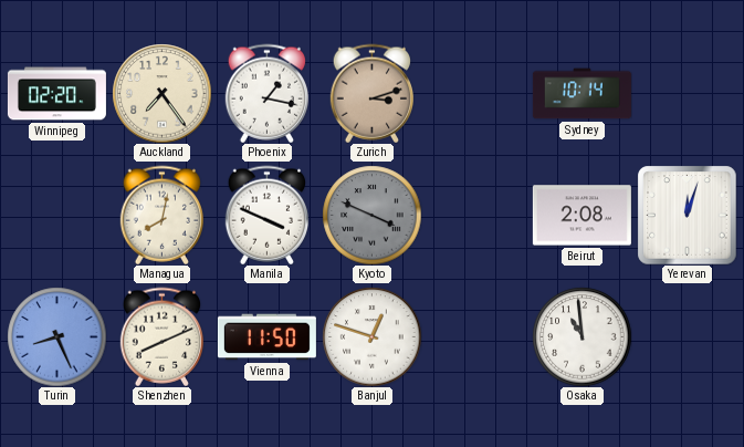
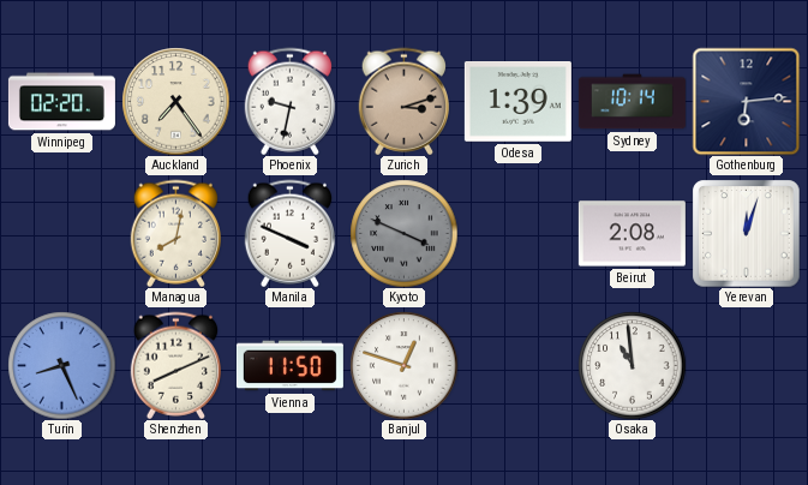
Phoenix: 1:17 -> 9:32
Odesa: none -> 1:39
Gothenburg: none -> 6:14
